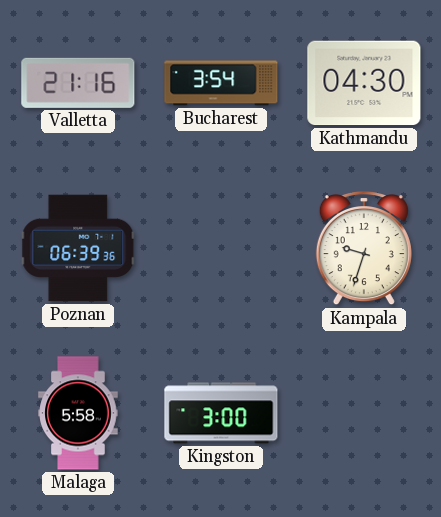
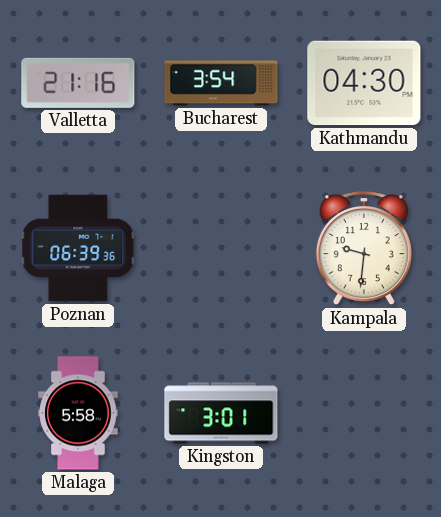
Kampala: 9:33 -> 9:31
Kingston: 3:00 -> 3:01
